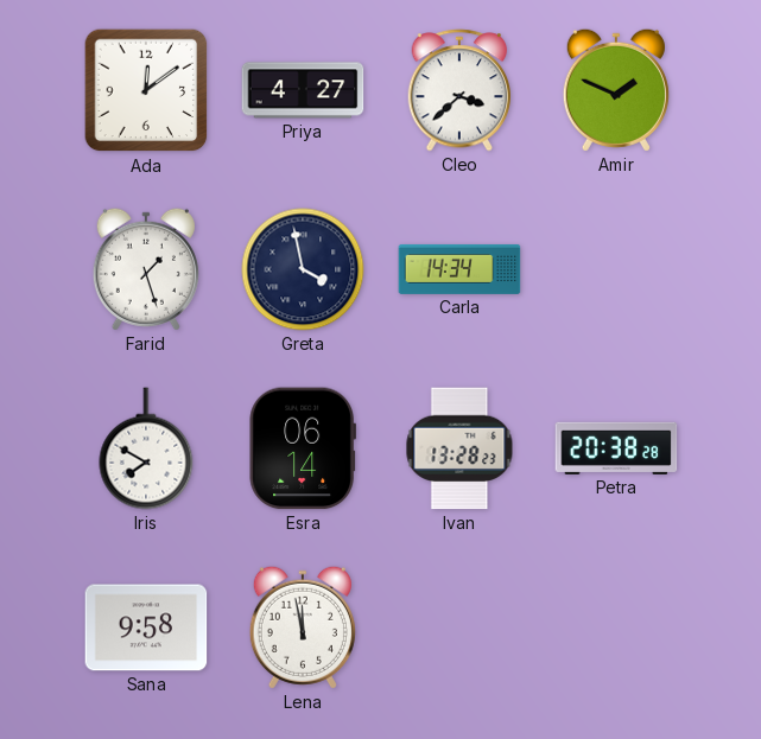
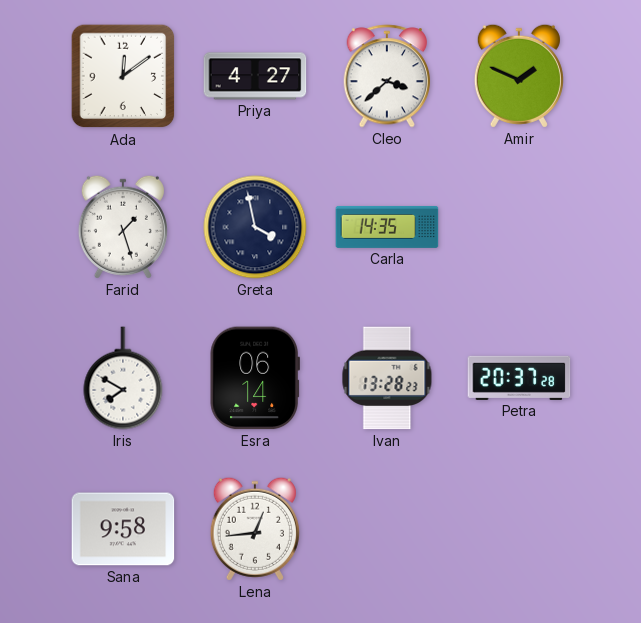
Carla: 14:34 -> 14:35
Petra: 20:38 -> 20:37
Lena: 11:58 -> 12:44
